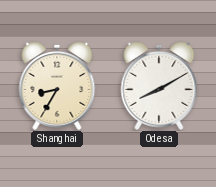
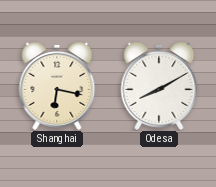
Shanghai: 8:35 -> 6:17
